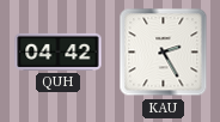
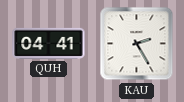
QUH: 04:42 -> 04:41
